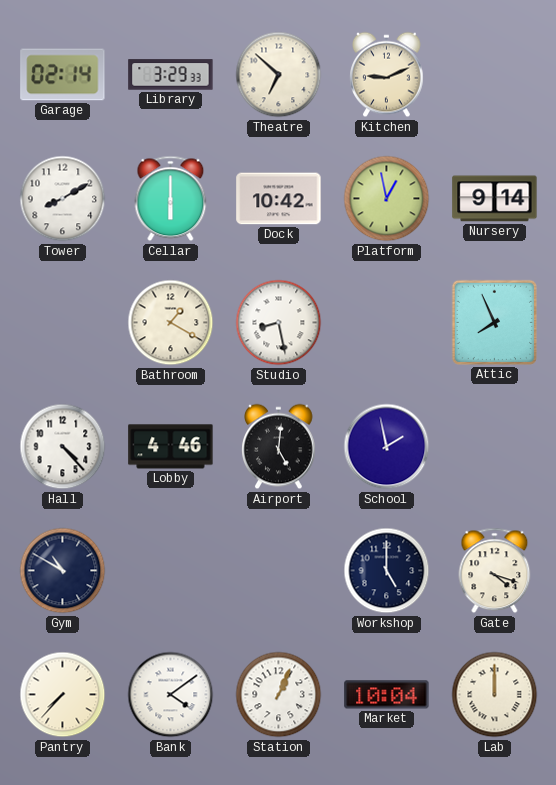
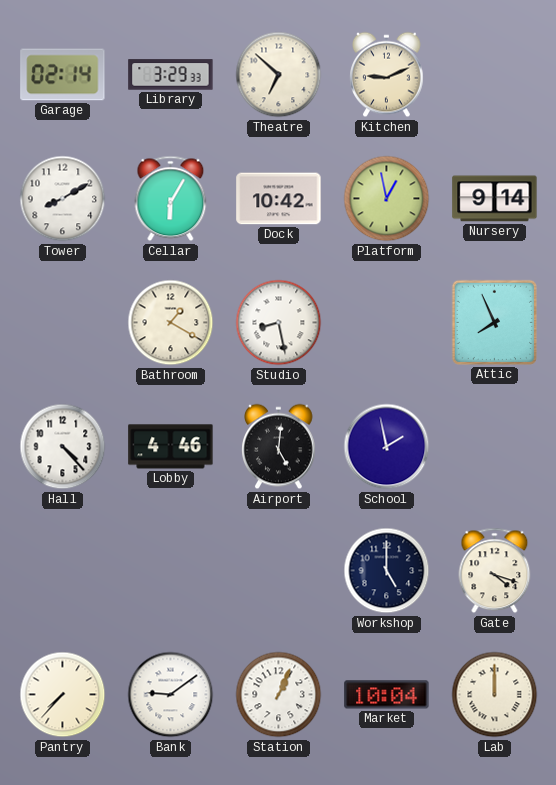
Cellar: 6:00 -> 6:05
Gym: 10:50 -> none
Bank: 4:09 -> 9:09
